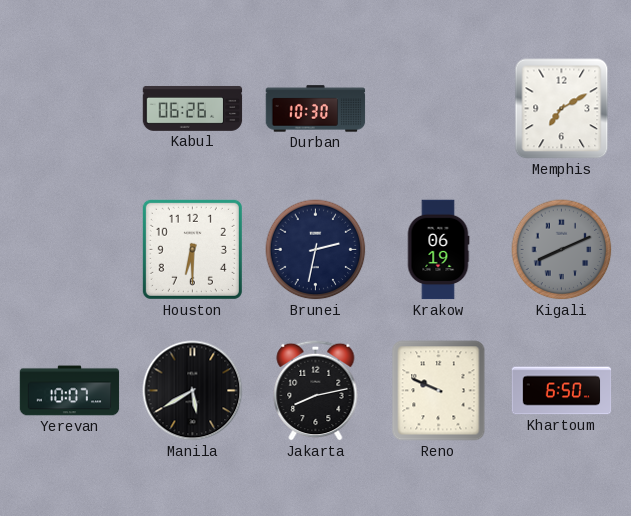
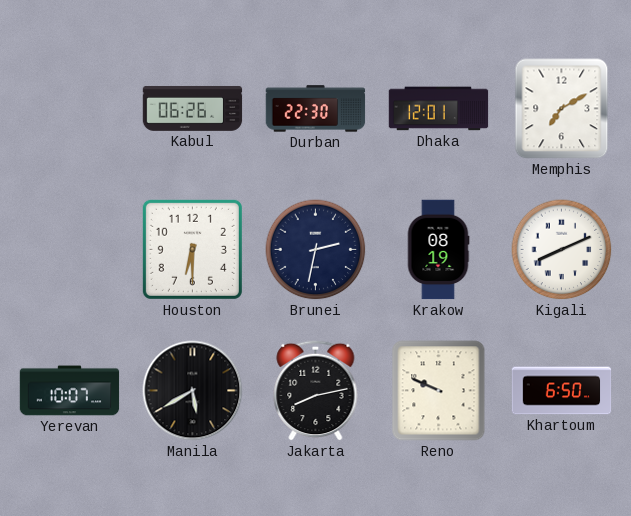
Durban: 10:30 -> 22:30
Dhaka: none -> 12:01
Krakow: 06:19 -> 08:19
Kigali dial: grey -> white
